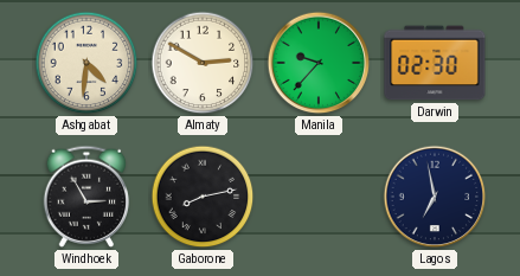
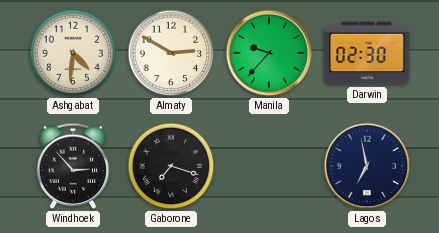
Windhoek: 2:55 -> 2:53
Gaborone: 8:13 -> 7:18
